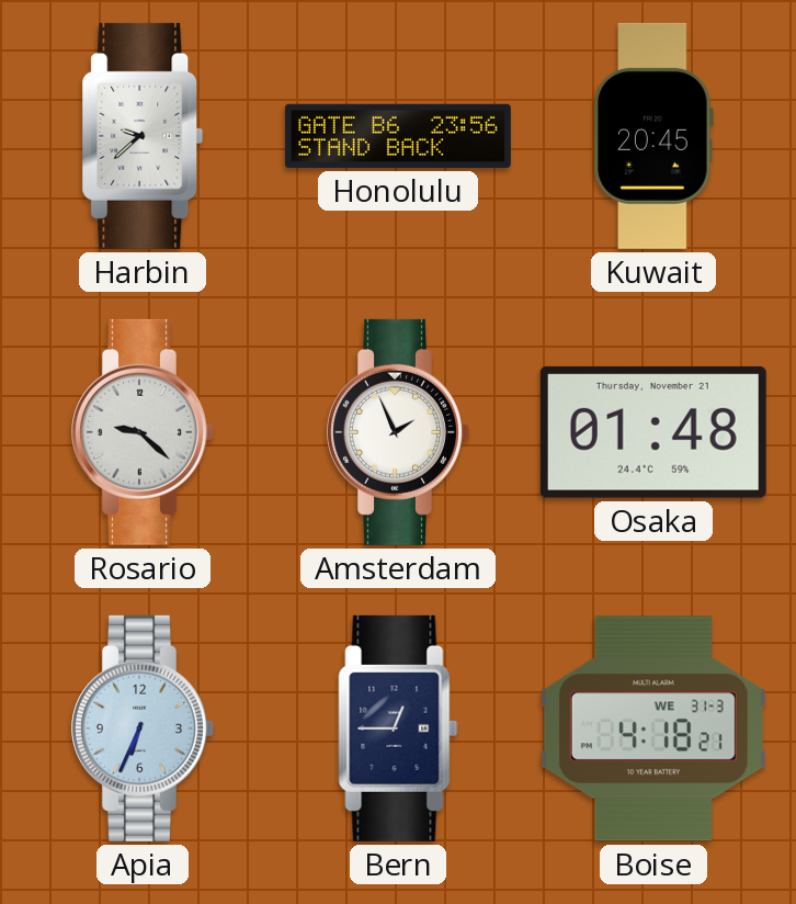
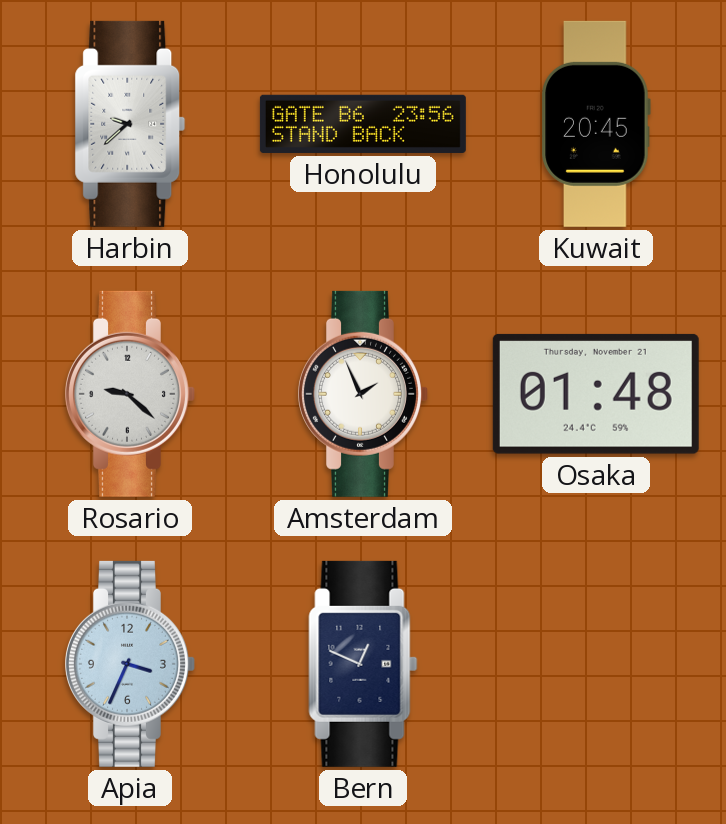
Apia: 6:34 -> 3:34
Bern: 12:45 -> 12:49
Boise: 4:18 -> none
